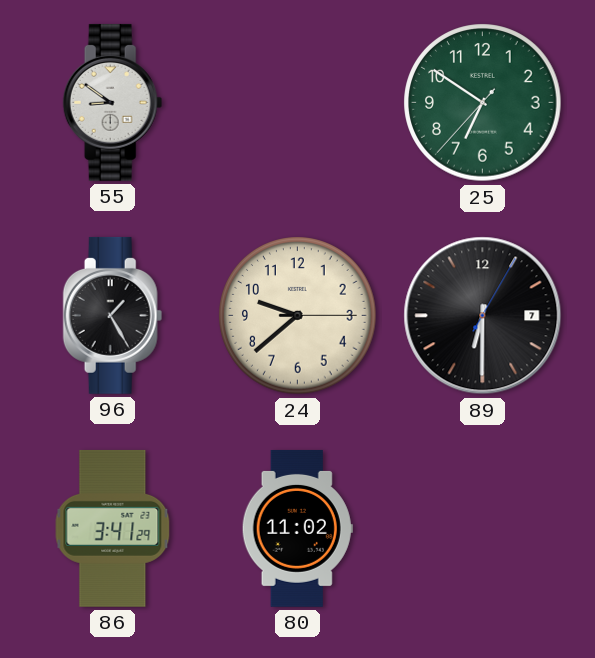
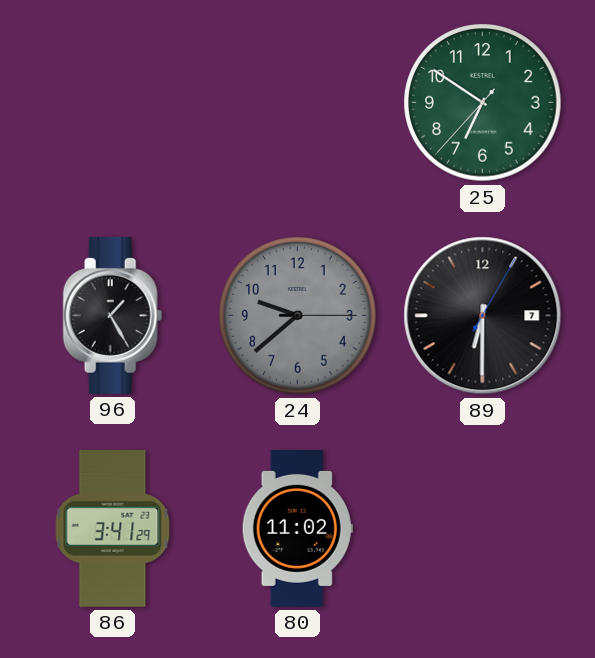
55: 8:51 -> none
24 dial: cream -> grey
